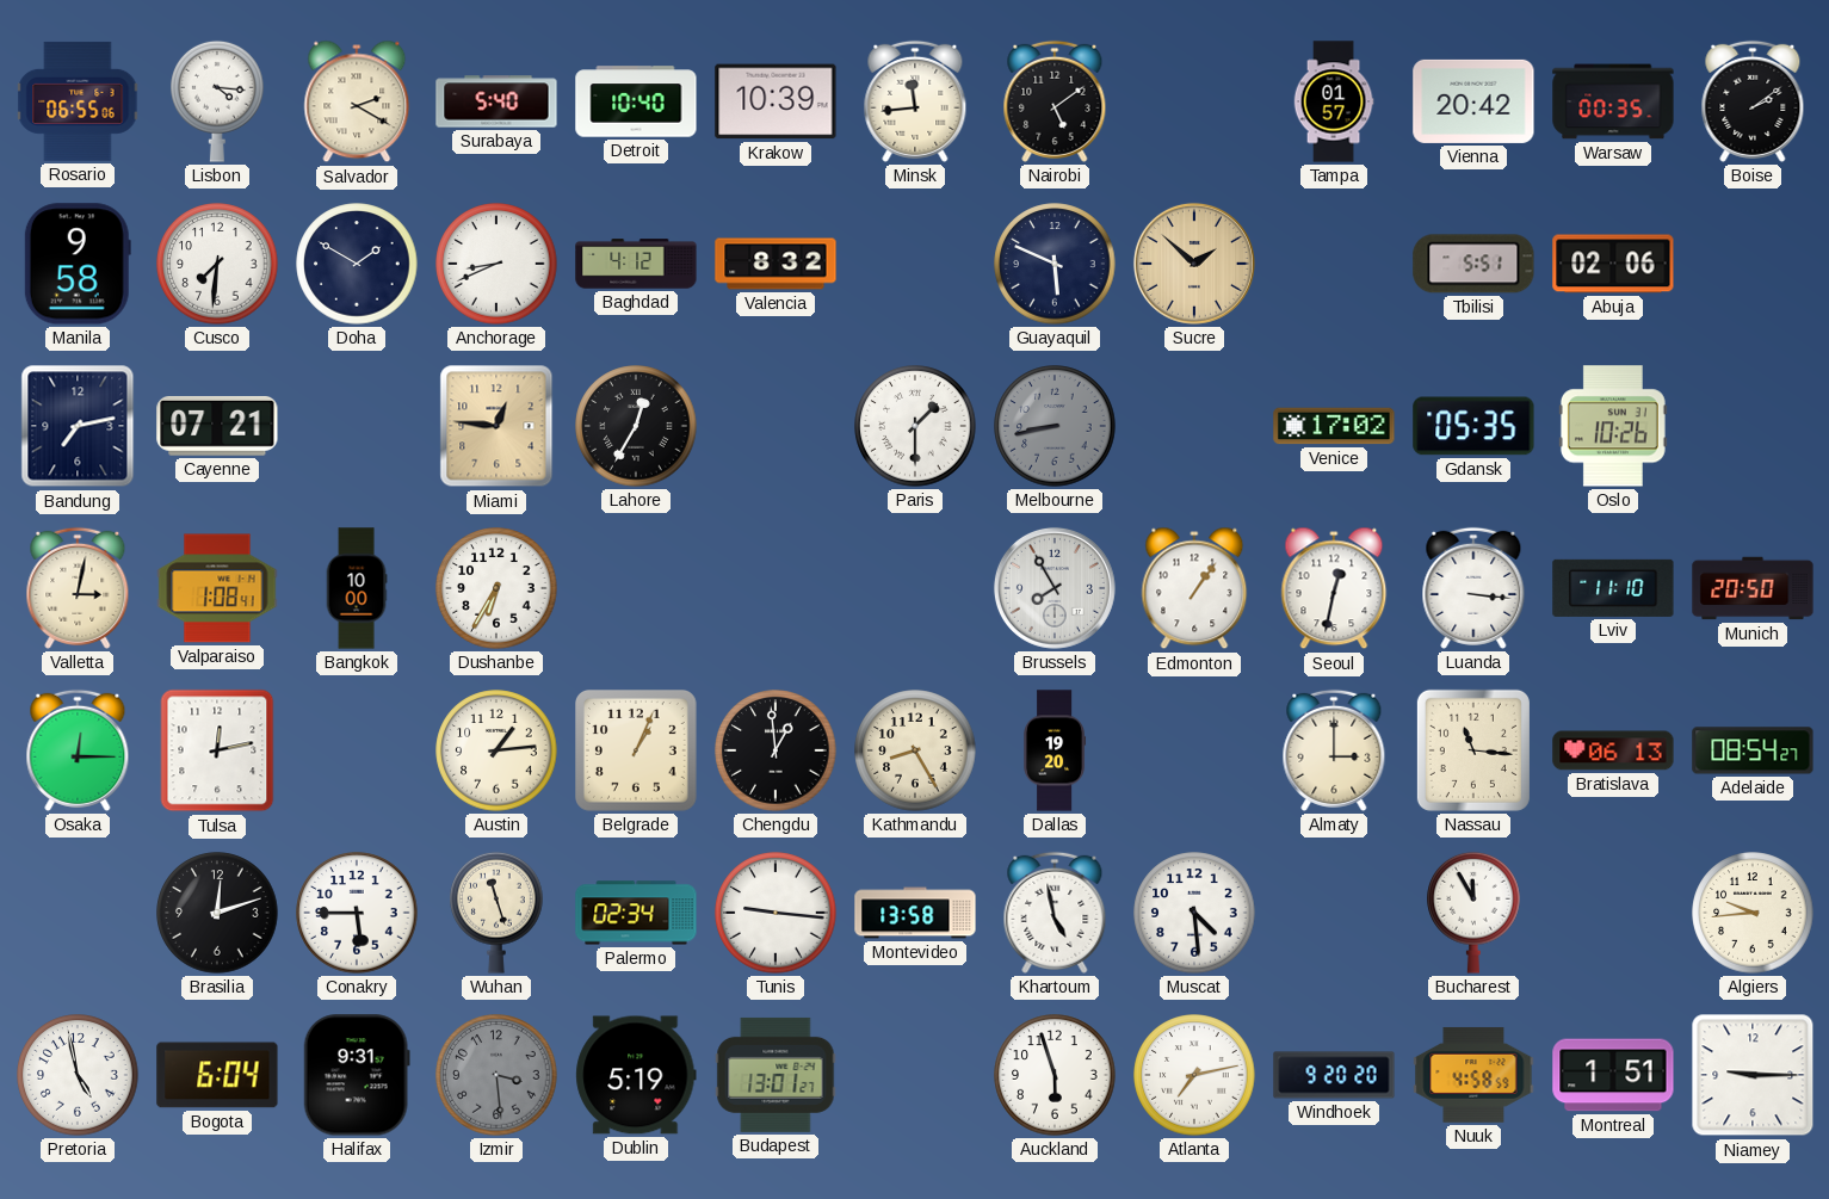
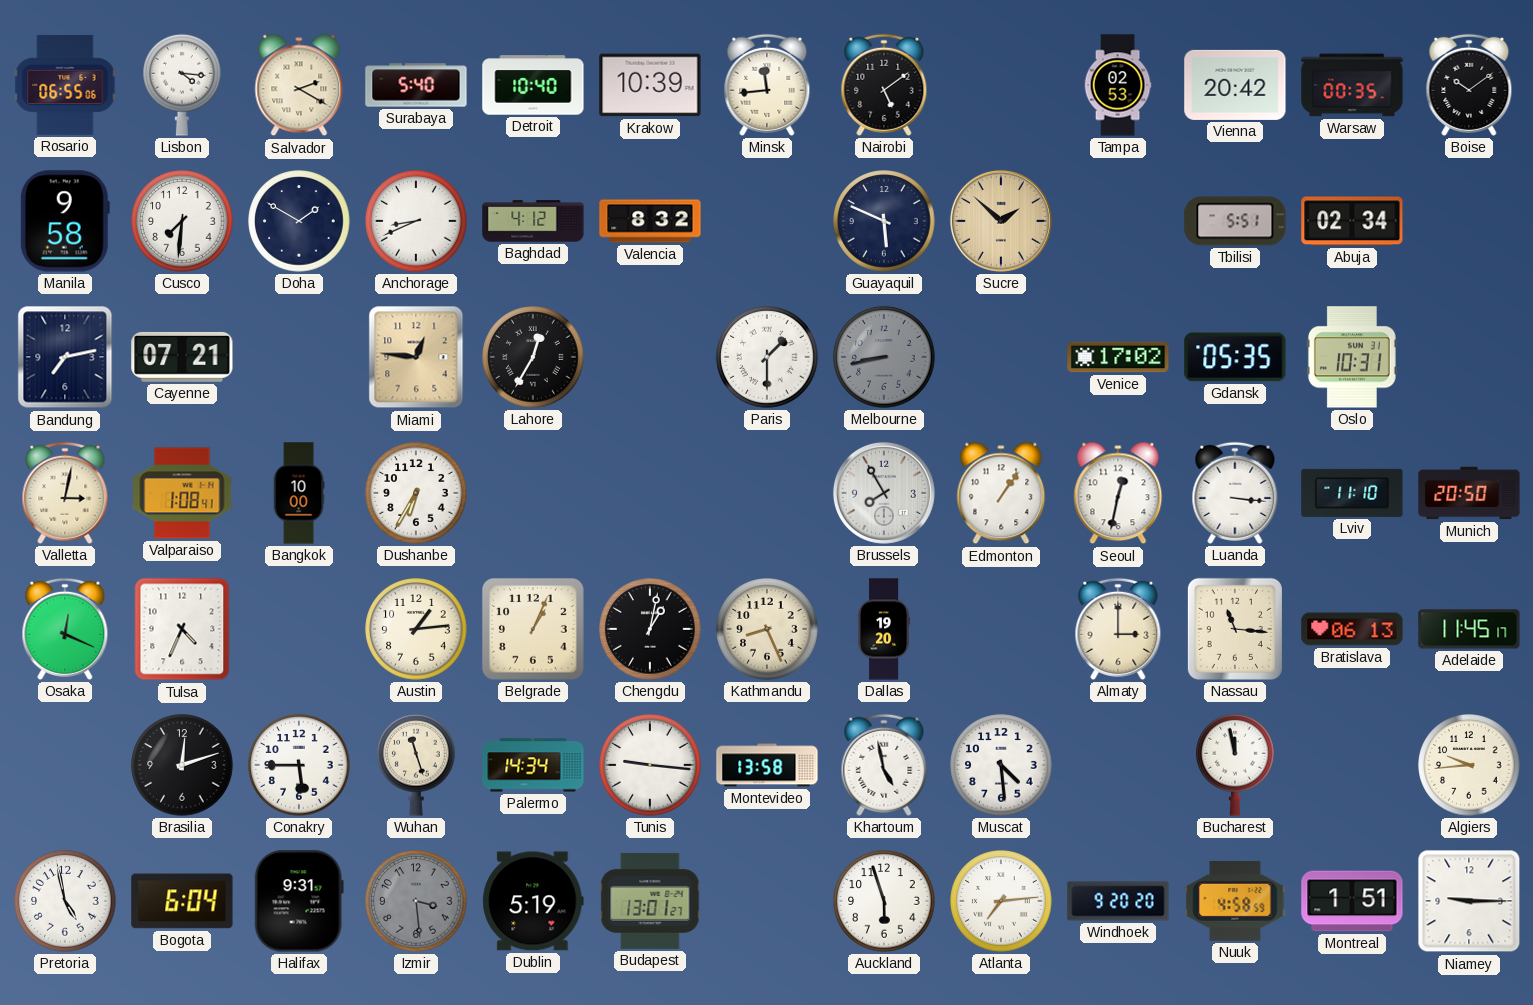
Tampa: 01:57 -> 02:53
Boise: 2:09 -> 10:09
Abuja: 02:06 -> 02:34
Oslo: 10:26 -> 10:31
Osaka: 12:15 -> 12:19
Tulsa: 12:13 -> 4:34
Chengdu: 12:59 -> 1:02
Kathmandu: 8:25 -> 8:26
Adelaide: 08:54 -> 11:45
Palermo: 02:34 -> 14:34
Bucharest: 11:55 -> 11:58
Atlanta: 7:13 -> 7:14
